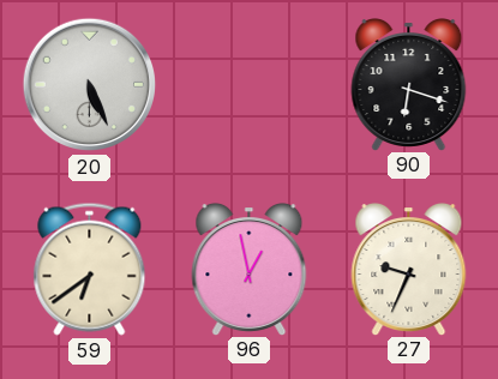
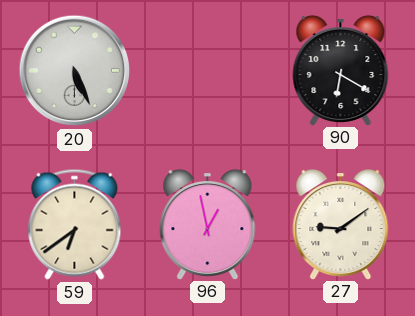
90: 6:18 -> 6:20
27: 9:34 -> 9:09
